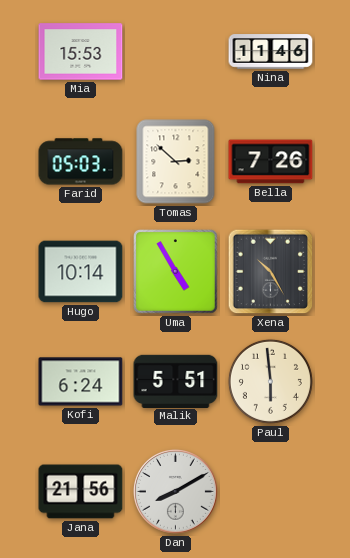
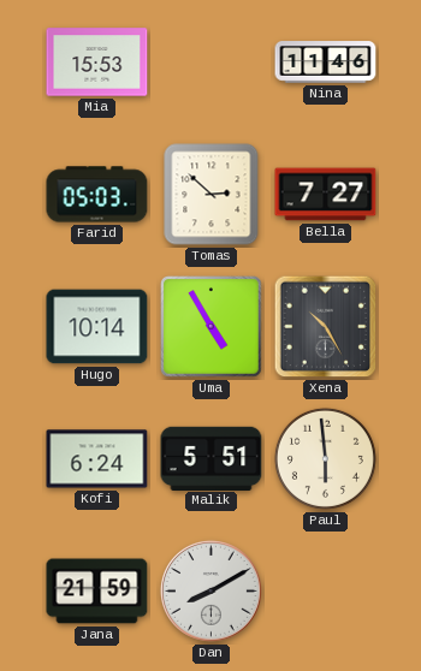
Bella: 7:26 -> 7:27
Jana: 21:56 -> 21:59
